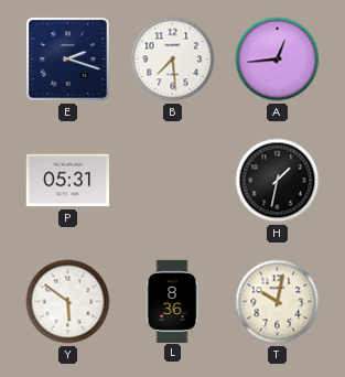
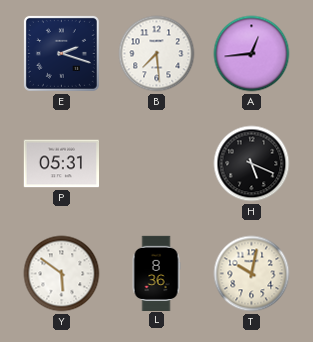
H: 1:32 -> 5:19
